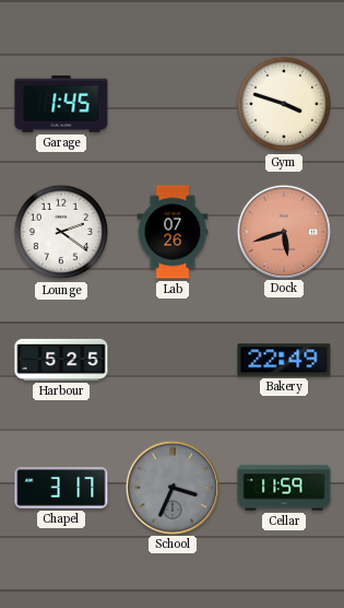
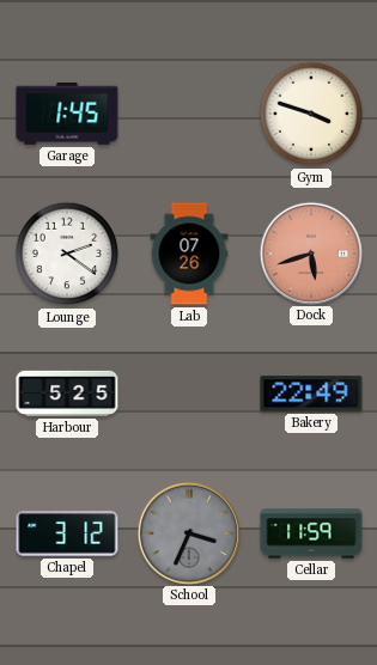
Chapel: 3:17 -> 3:12
